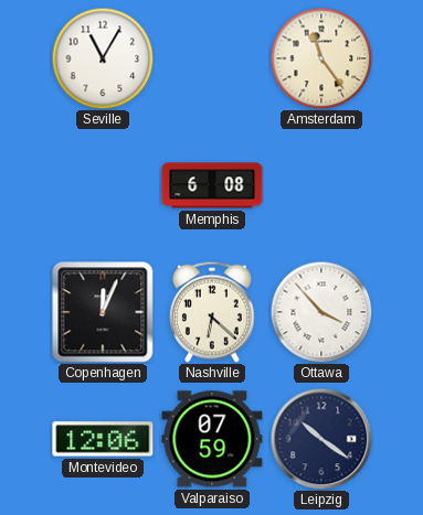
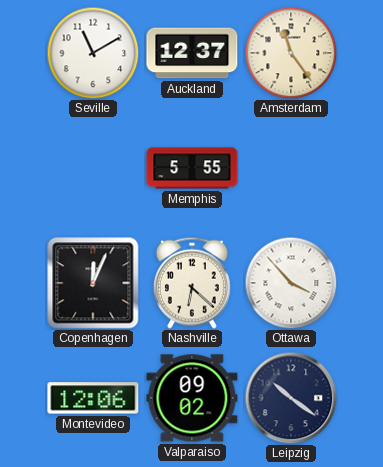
Seville: 11:05 -> 11:10
Auckland: none -> 12:37
Memphis: 6:08 -> 5:55
Valparaiso: 07:59 -> 09:02
